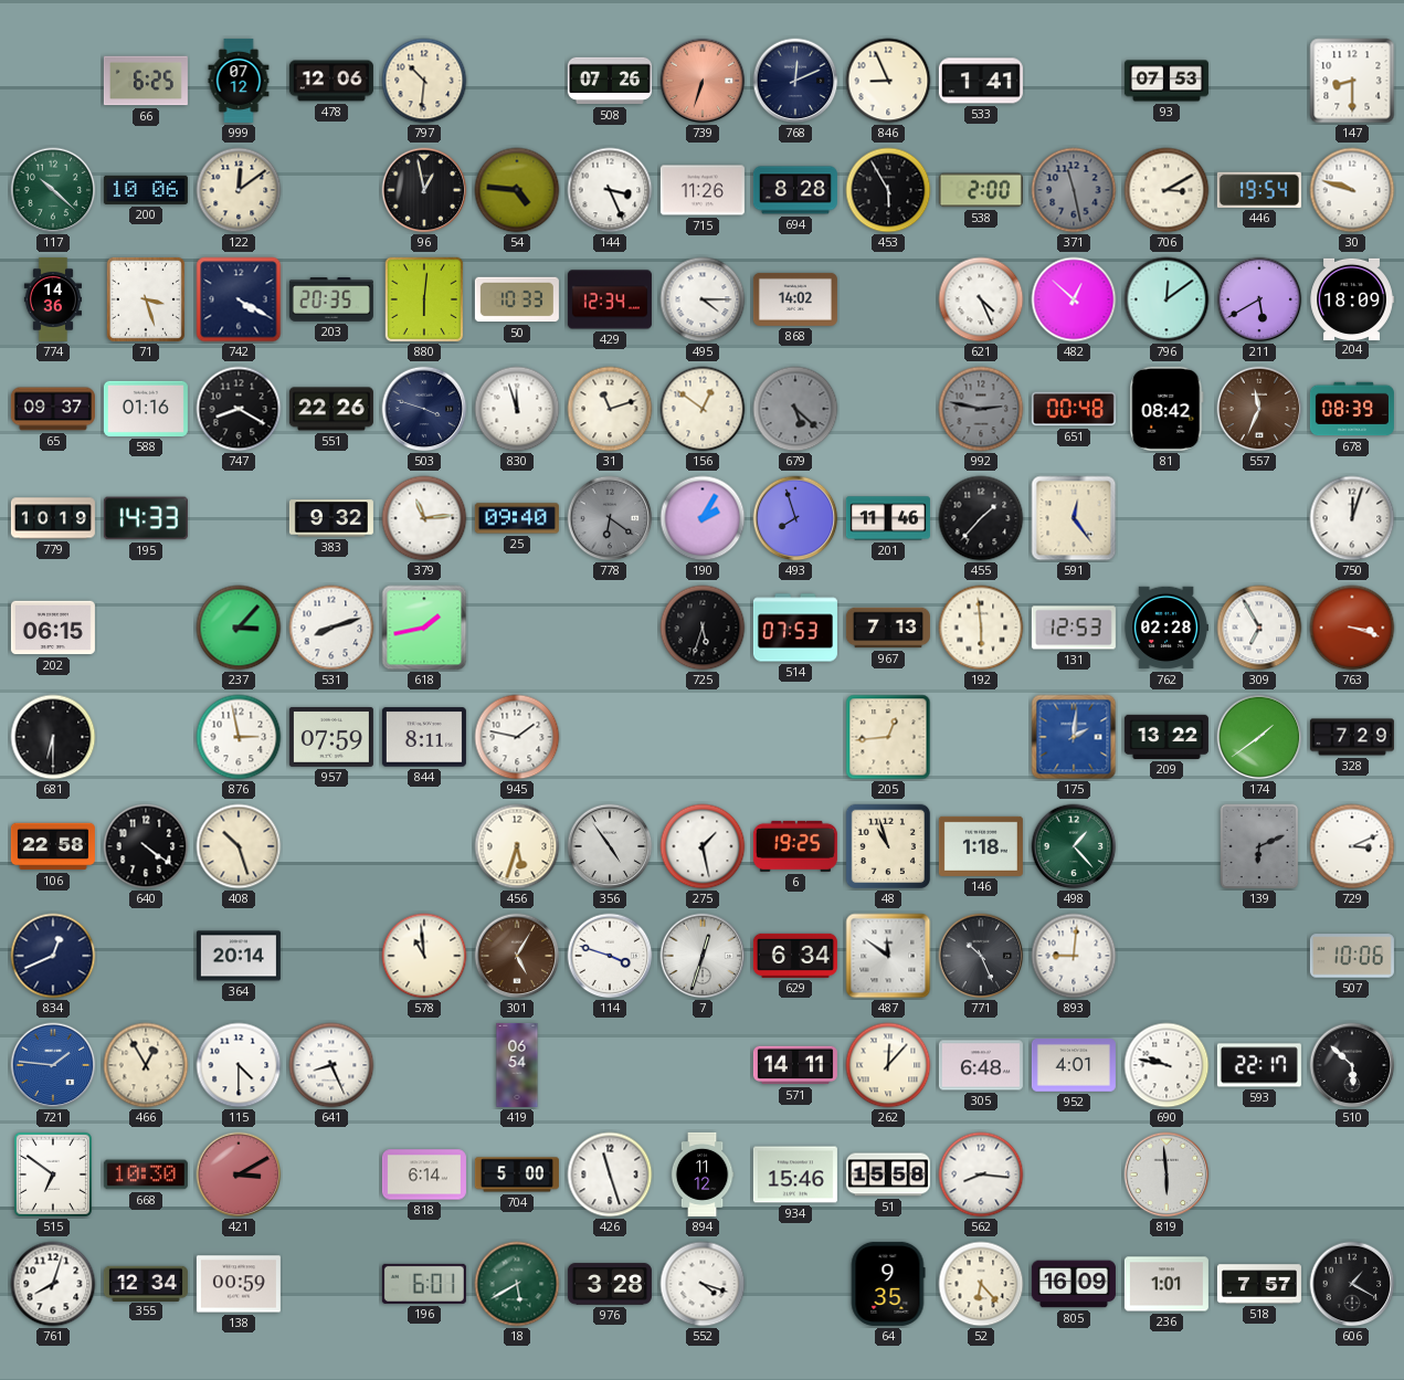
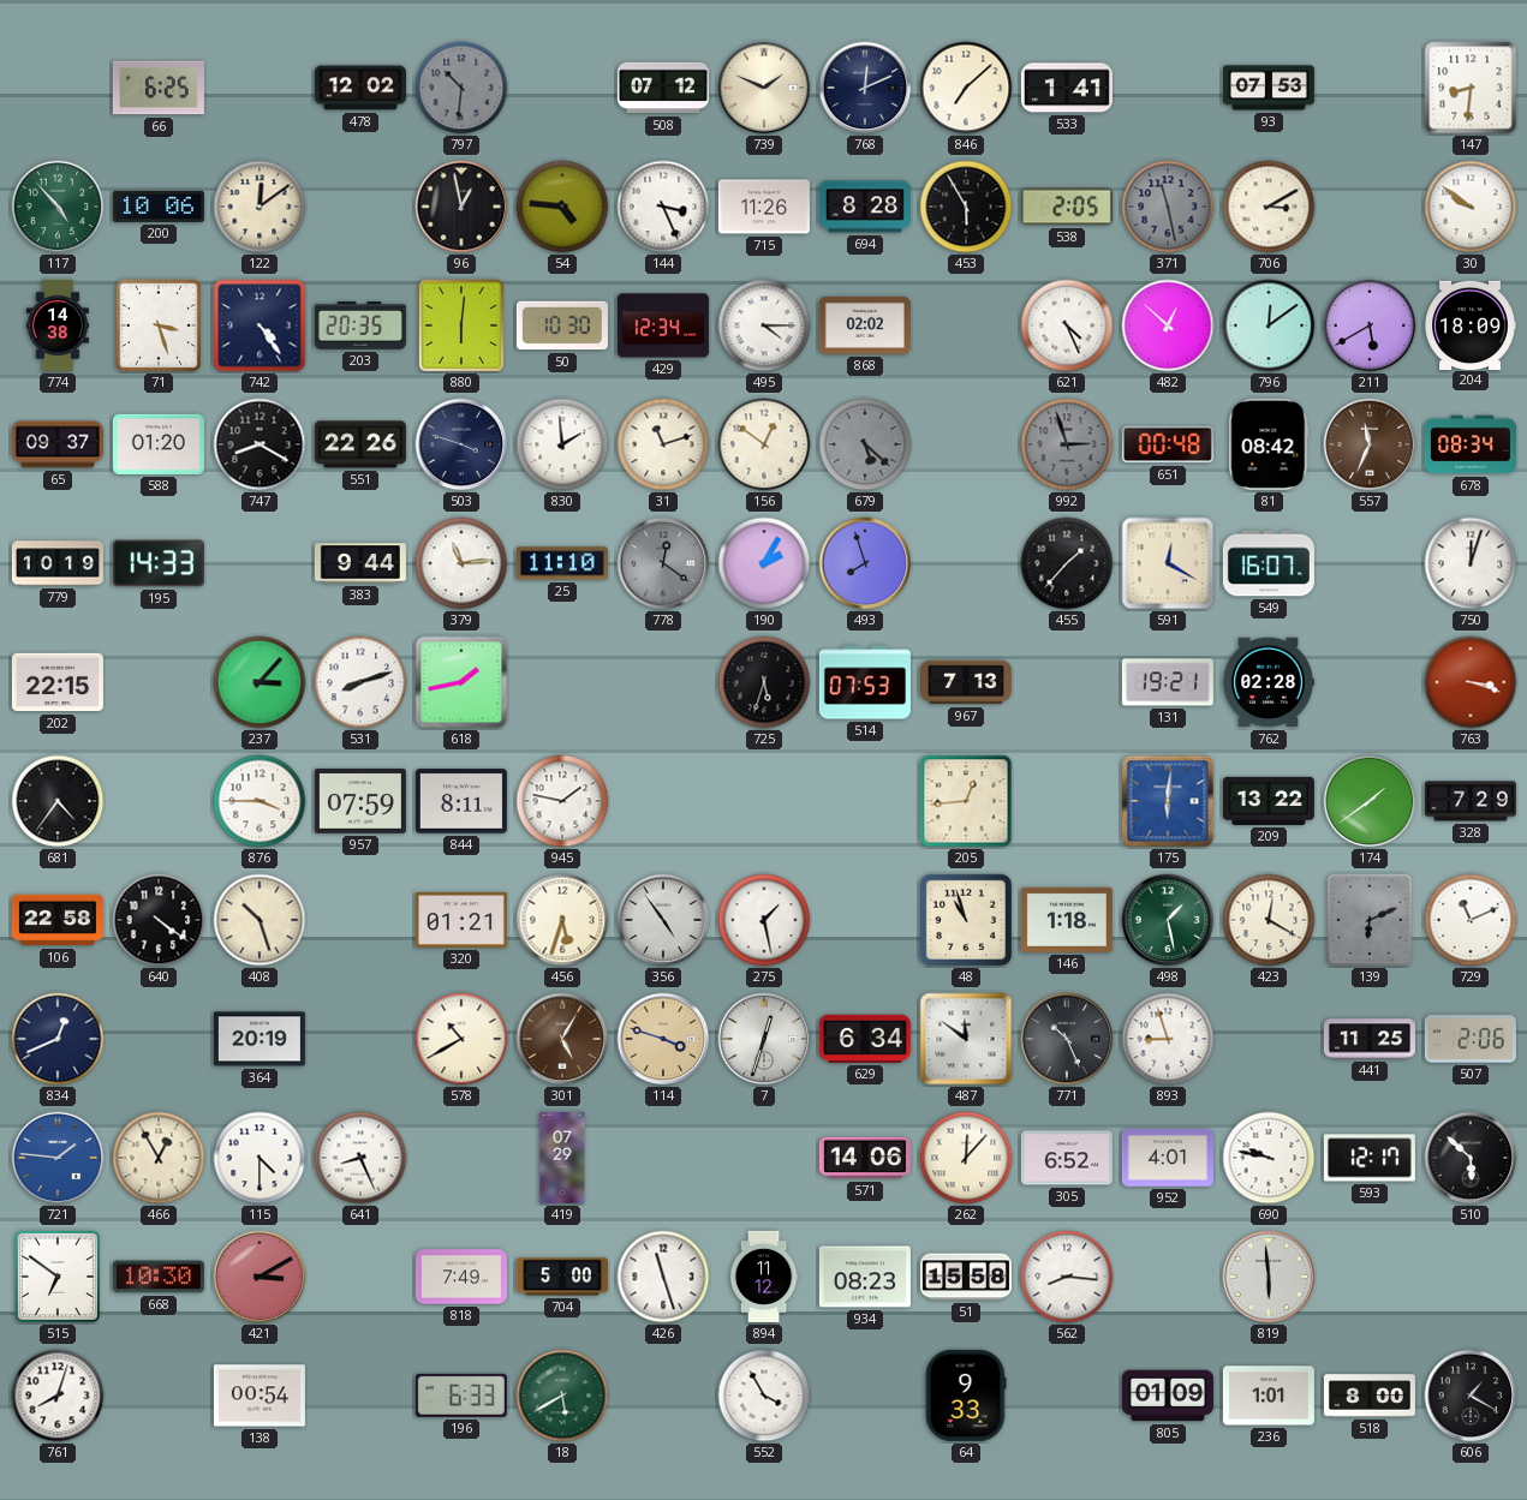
999: 07:12 -> none
478: 12:06 -> 12:02
797 dial: cream -> grey
508: 07:26 -> 07:12
739: 6:33 -> 1:49
739 dial: salmon -> cream
846: 8:56 -> 7:08
147: 8:30 -> 8:31
117: 10:22 -> 4:53
538: 2:00 -> 2:05
446: 19:54 -> none
30: 9:48 -> 9:51
774: 14:36 -> 14:38
742: 4:20 -> 4:24
50: 10:33 -> 10:30
868: 14:02 -> 02:02
588: 01:16 -> 01:20
830: 11:57 -> 1:59
992: 2:47 -> 2:57
678: 08:39 -> 08:34
383: 9:32 -> 9:44
25: 09:40 -> 11:10
778: 6:21 -> 12:21
201: 11:46 -> none
591: 12:24 -> 12:20
549: none -> 16:07
202: 06:15 -> 22:15
192: 5:59 -> none
131: 12:53 -> 19:21
309: 6:55 -> none
681: 6:30 -> 4:36
876: 2:58 -> 3:45
175: 2:01 -> 6:01
320: none -> 01:21
6: 19:25 -> none
498: 1:23 -> 1:28
423: none -> 12:20
729: 3:11 -> 11:11
364: 20:14 -> 20:19
578: 10:59 -> 10:40
114 dial: white -> champagne
893: 9:01 -> 8:57
441: none -> 11:25
507: 10:06 -> 2:06
419: 06:54 -> 07:29
571: 14:11 -> 14:06
305: 6:48 -> 6:52
593: 22:17 -> 12:17
818: 6:14 -> 7:49
934: 15:46 -> 08:23
355: 12:34 -> none
138: 00:59 -> 00:54
196: 6:01 -> 6:33
976: 3:28 -> none
552: 4:18 -> 3:55
64: 9:35 -> 9:33
52: 6:23 -> none
805: 16:09 -> 01:09
518: 7:57 -> 8:00
